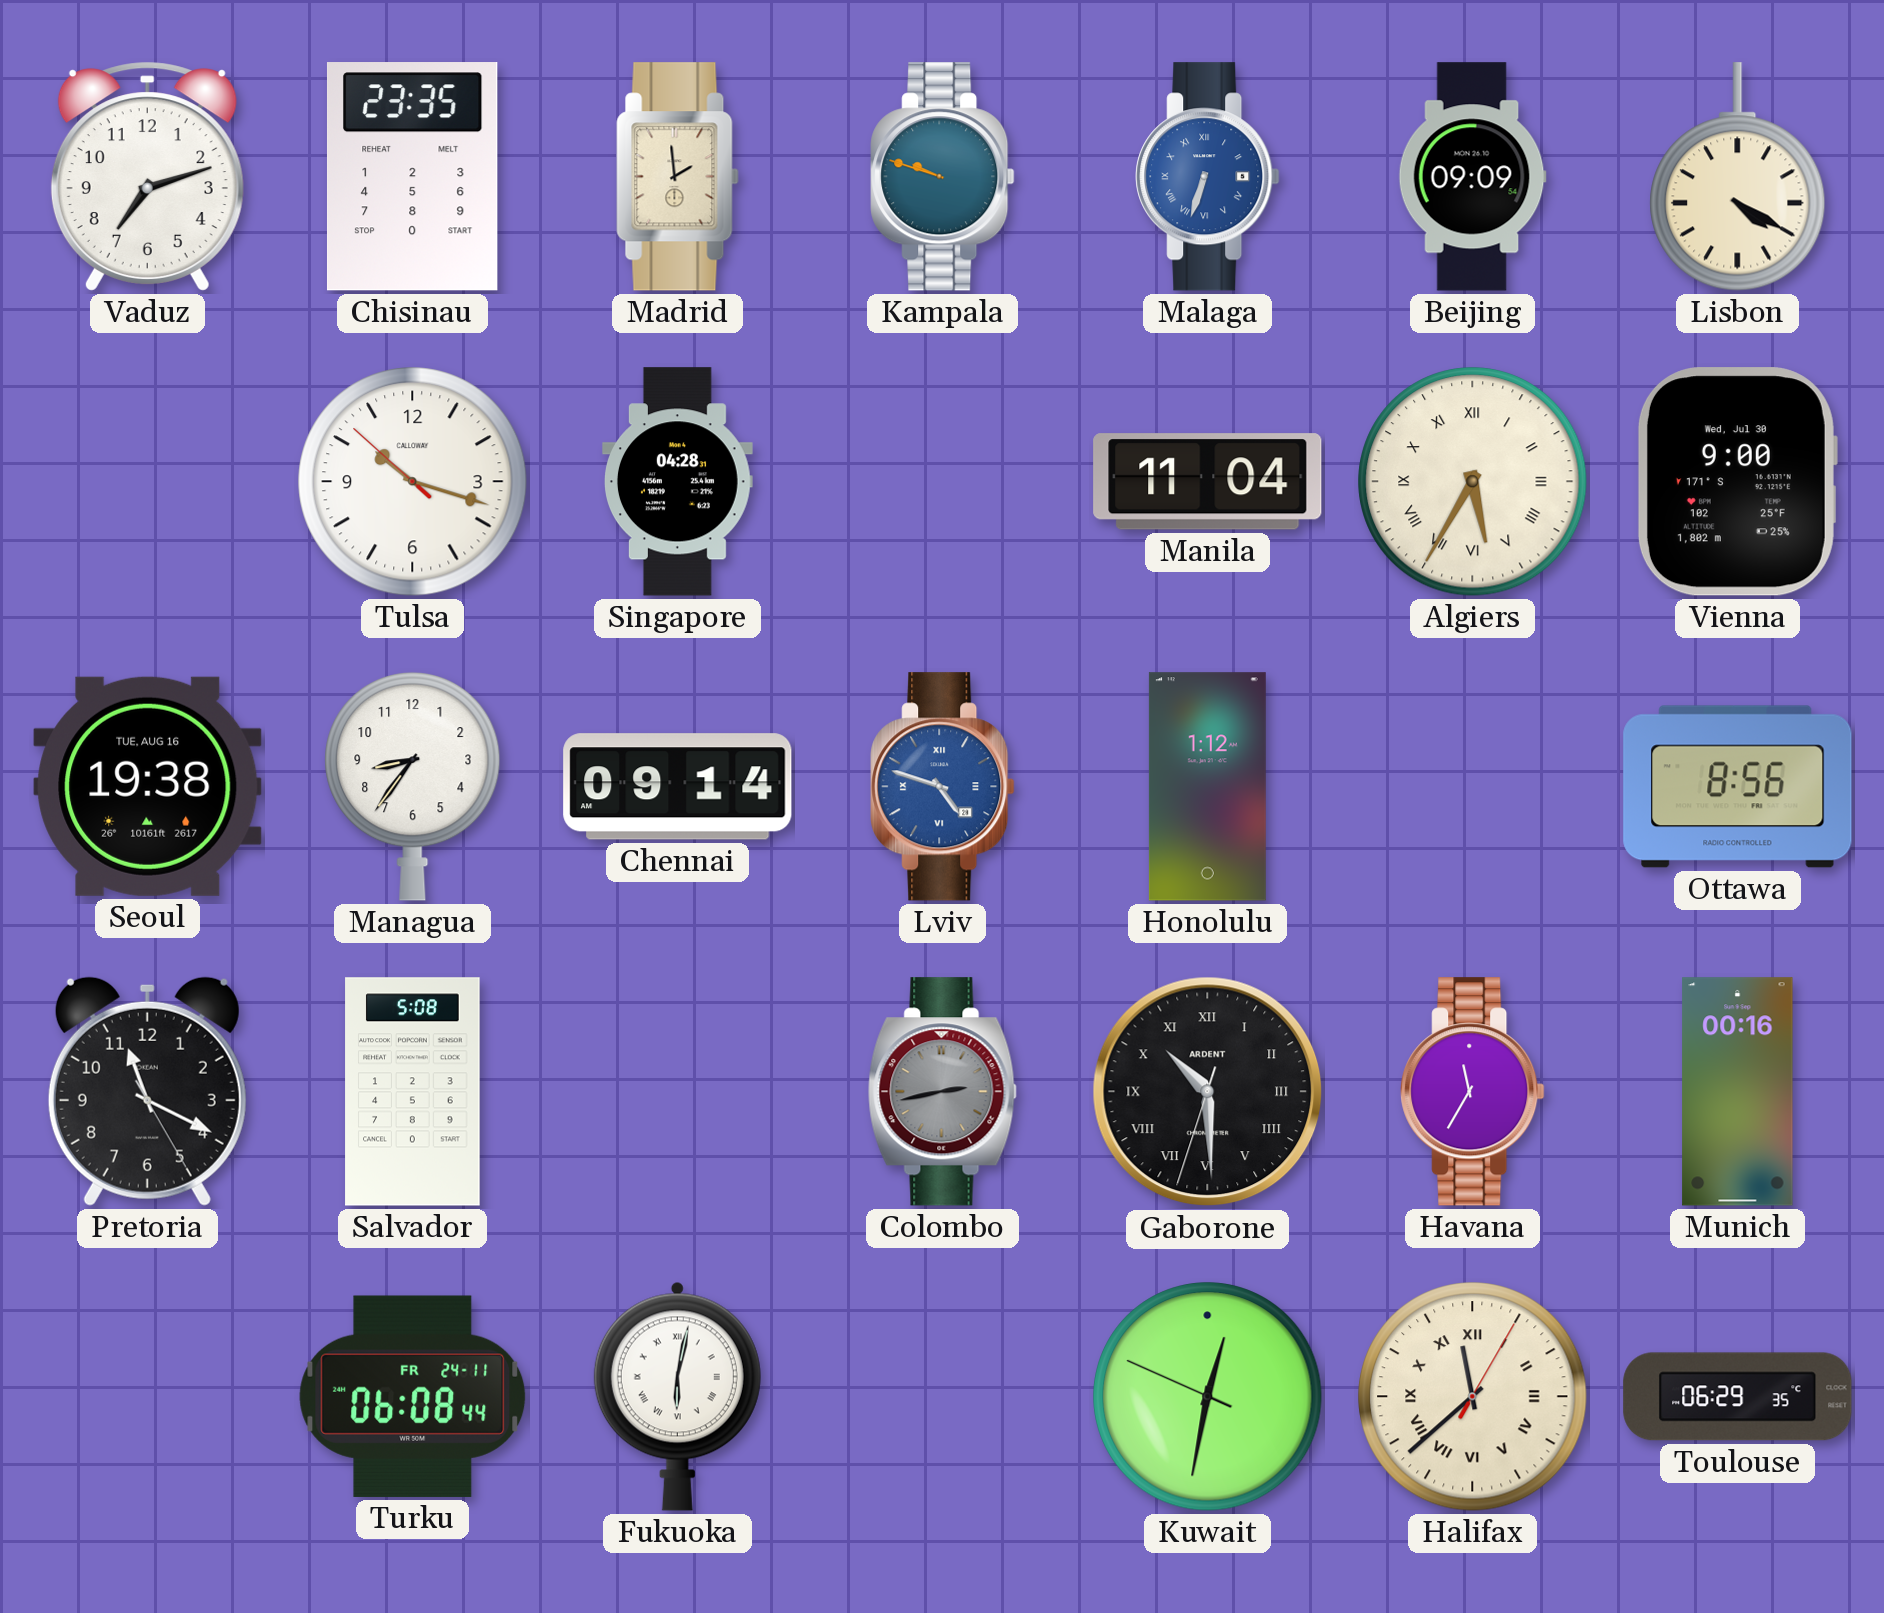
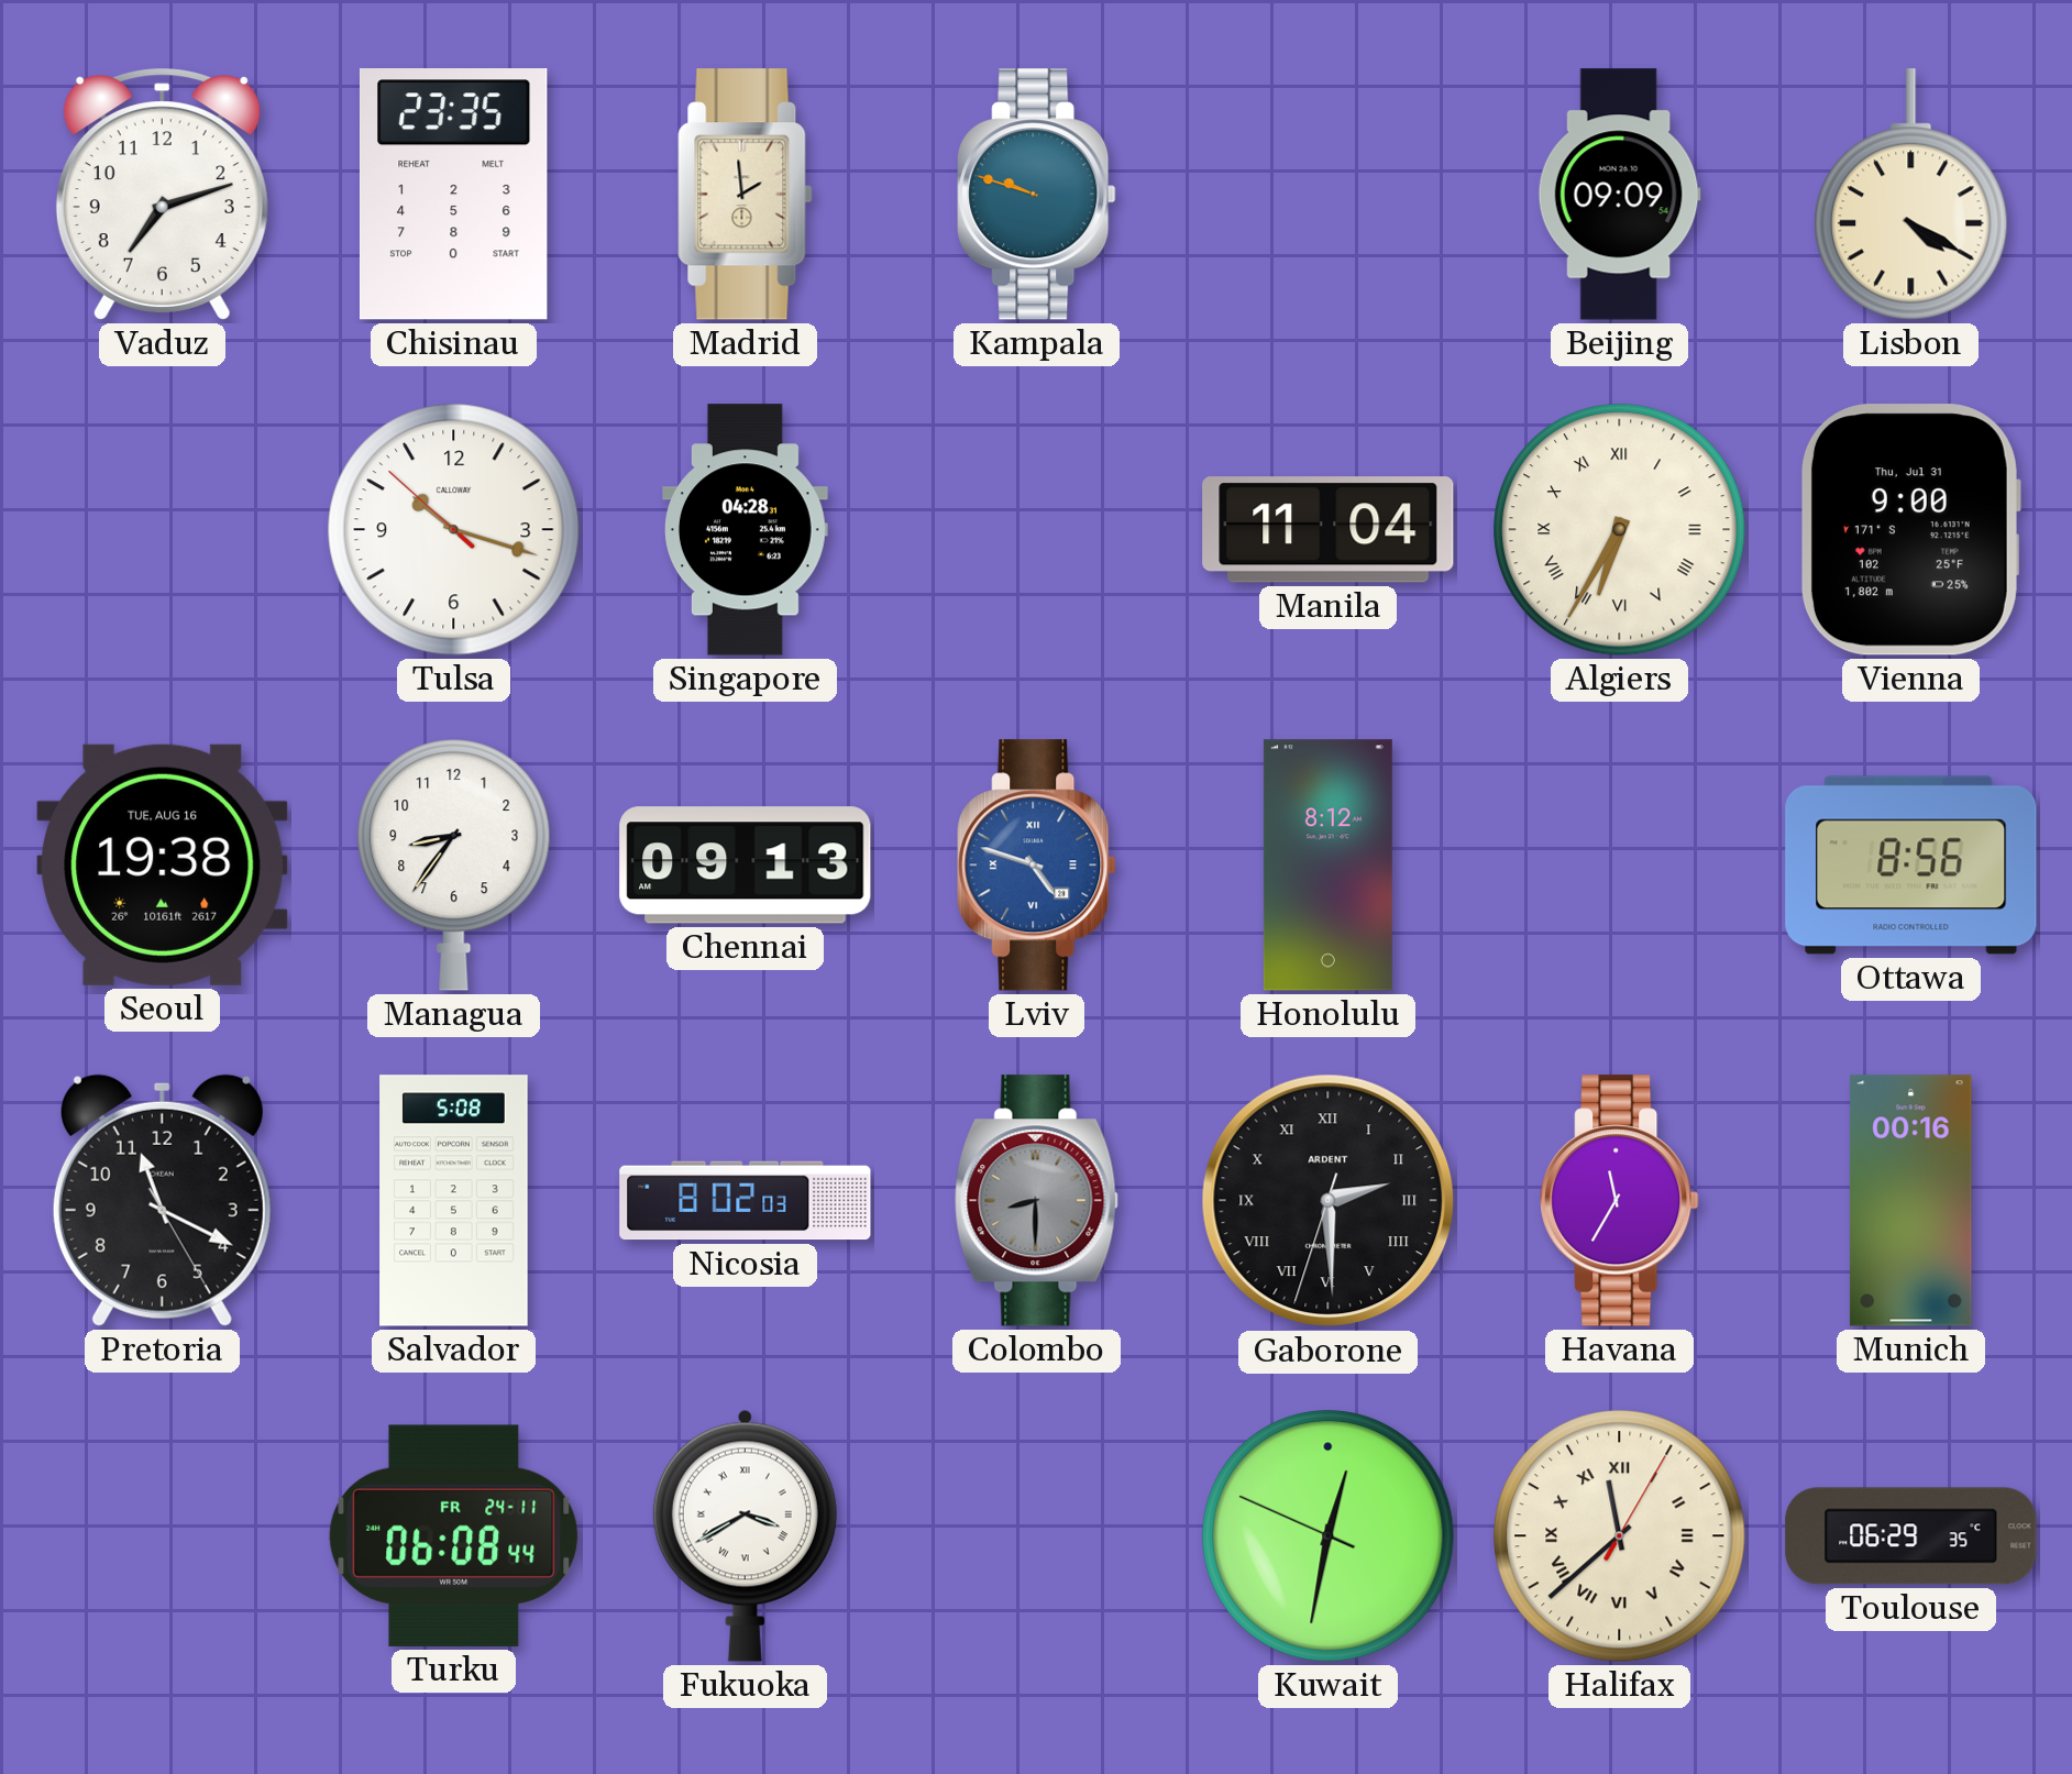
Malaga: 6:33 -> none
Algiers: 5:35 -> 6:35
Vienna date: Wed, Jul 30 -> Thu, Jul 31
Chennai: 09:14 -> 09:13
Honolulu: 1:12 -> 8:12
Nicosia: none -> 8:02
Colombo: 2:43 -> 8:30
Gaborone: 10:29 -> 2:29
Fukuoka: 6:02 -> 3:40
